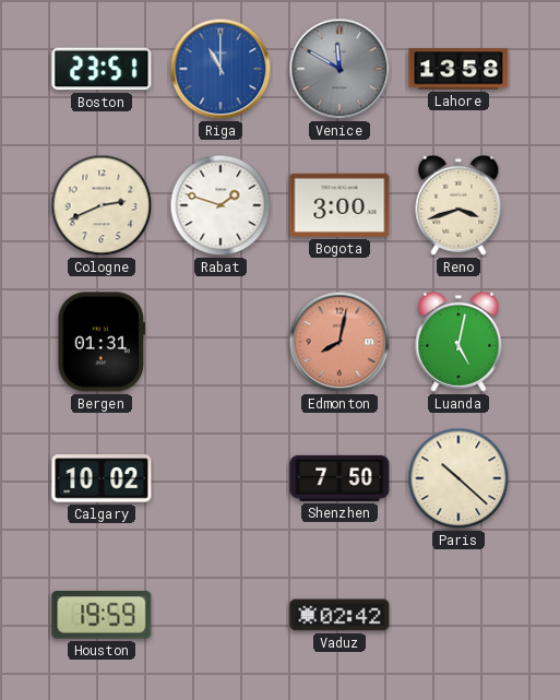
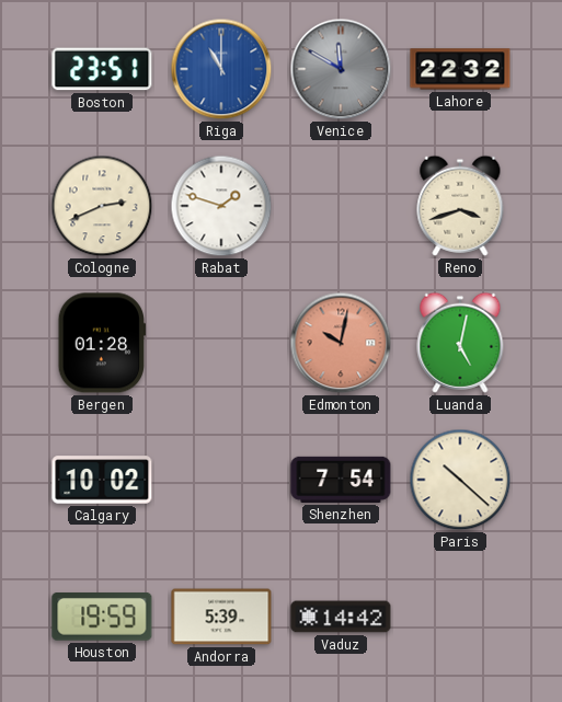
Lahore: 13:58 -> 22:32
Bogota: 3:00 -> none
Bergen: 01:31 -> 01:28
Edmonton: 8:02 -> 10:02
Shenzhen: 7:50 -> 7:54
Andorra: none -> 5:39
Vaduz: 02:42 -> 14:42
